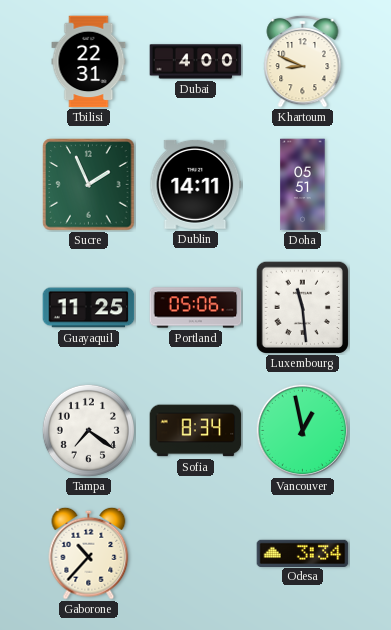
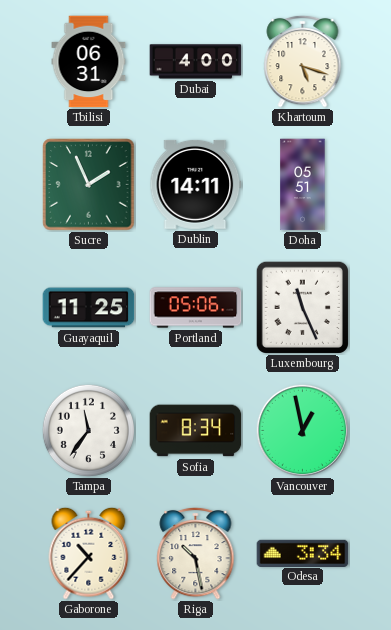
Tbilisi: 22:31 -> 06:31
Khartoum: 8:49 -> 5:18
Luxembourg: 11:29 -> 11:26
Tampa: 7:21 -> 11:36
Riga: none -> 10:28
